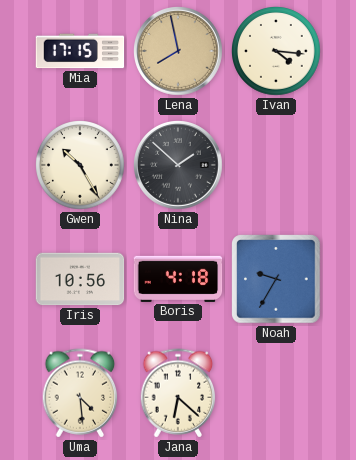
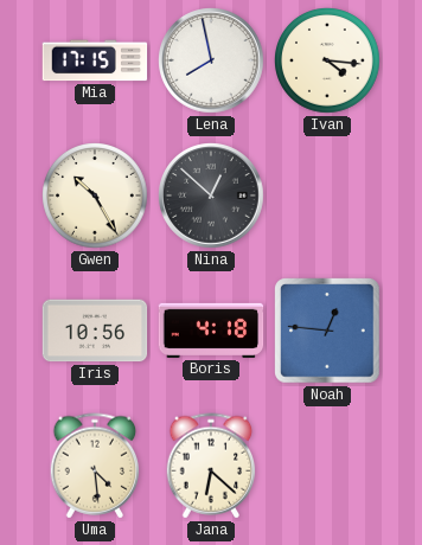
Lena dial: champagne -> white
Nina: 1:52 -> 12:52
Noah: 9:35 -> 12:46
